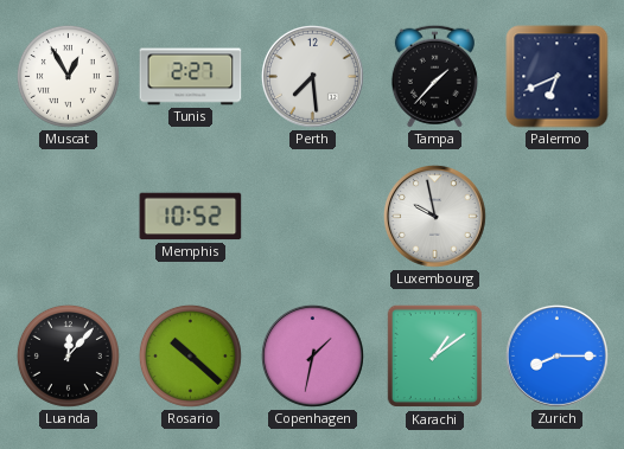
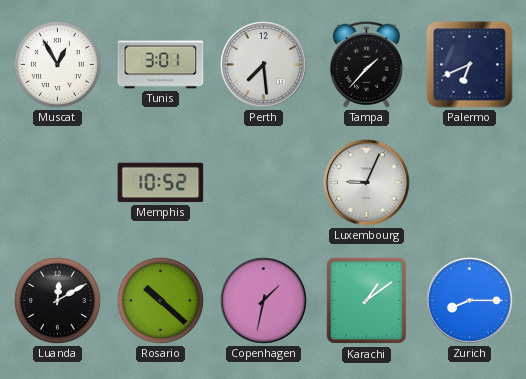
Tunis: 2:27 -> 3:01
Luxembourg: 9:58 -> 9:04
Luanda: 12:07 -> 12:10
